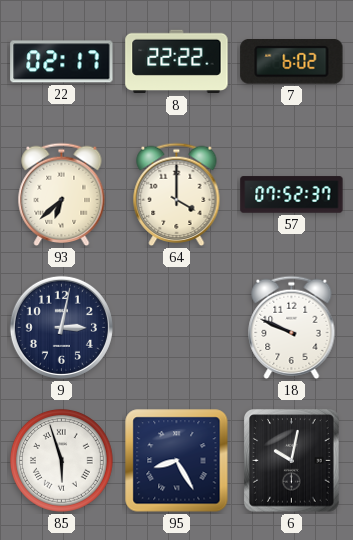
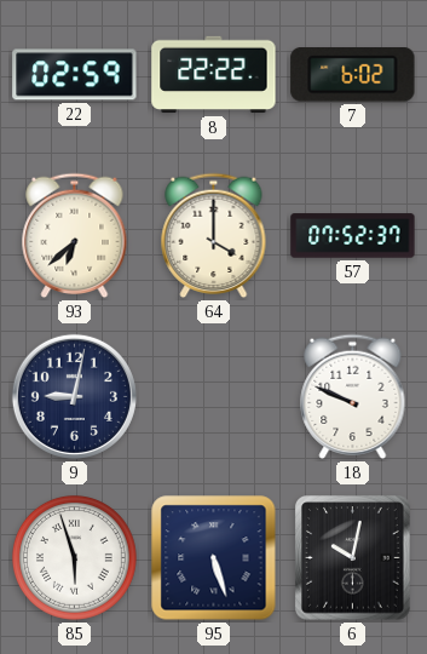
22: 02:17 -> 02:59
9: 3:02 -> 9:02
95: 8:25 -> 5:27
